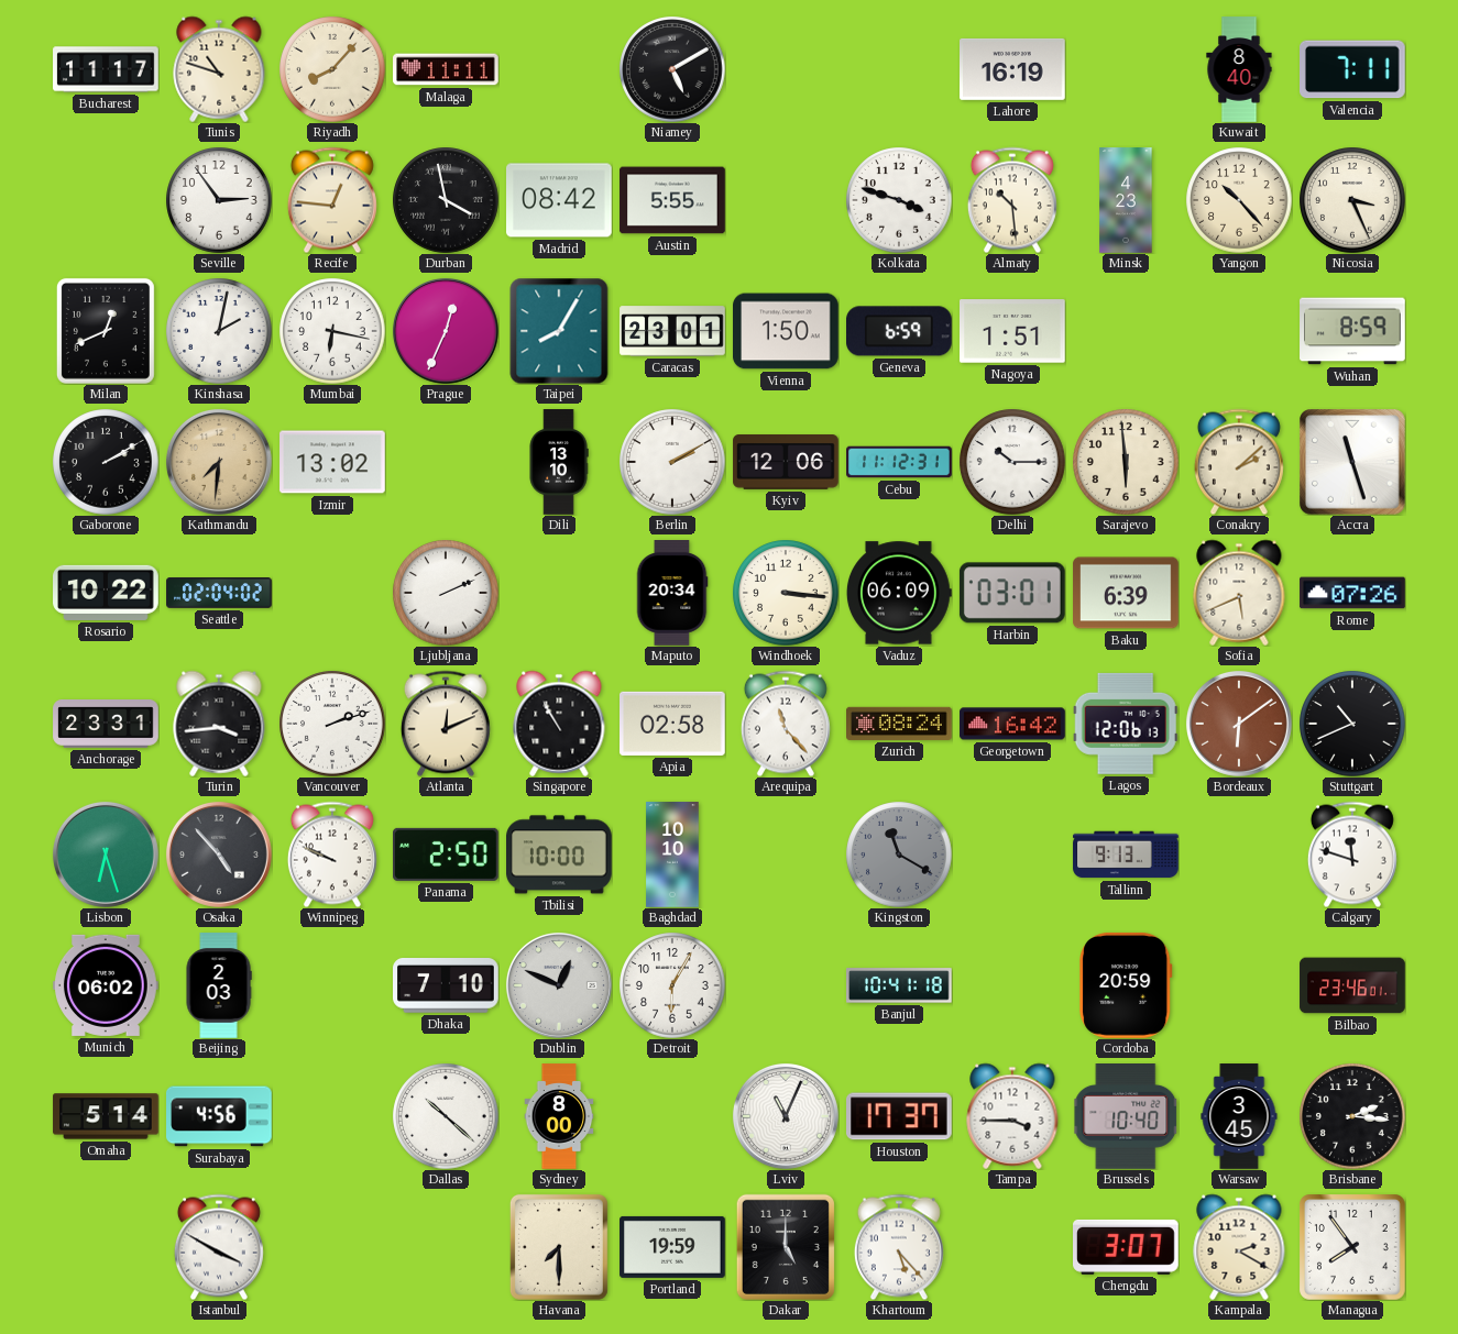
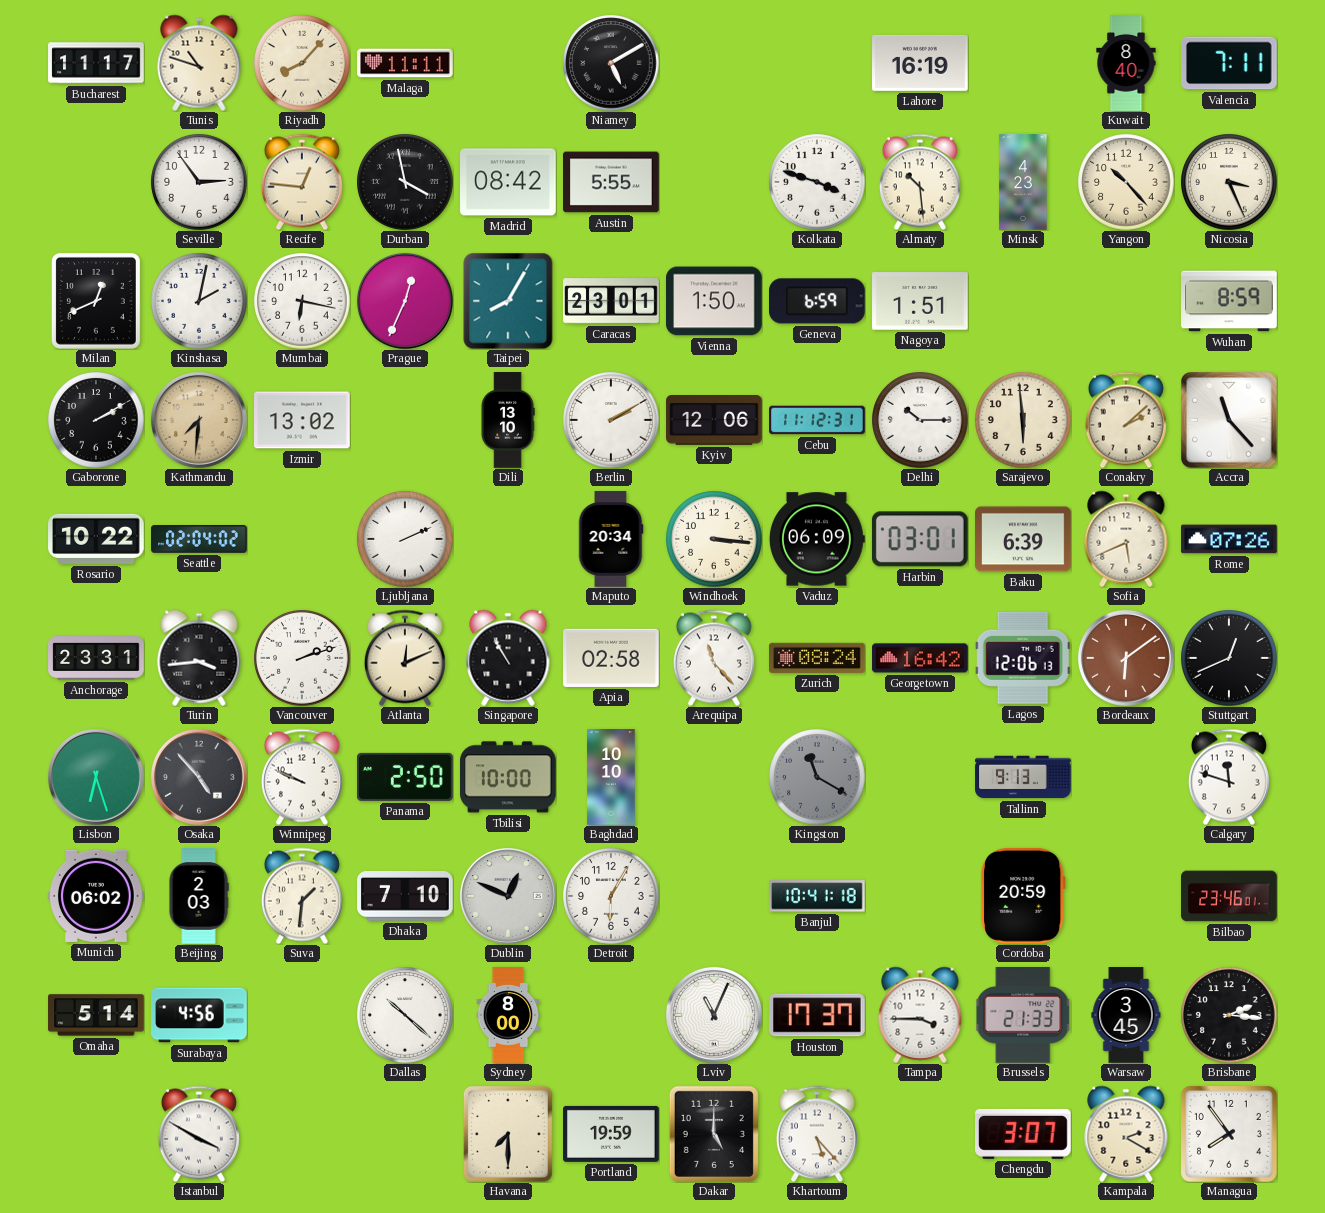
Accra: 11:27 -> 11:23
Stuttgart: 10:41 -> 12:41
Suva: none -> 1:31
Brussels: 10:40 -> 21:33
